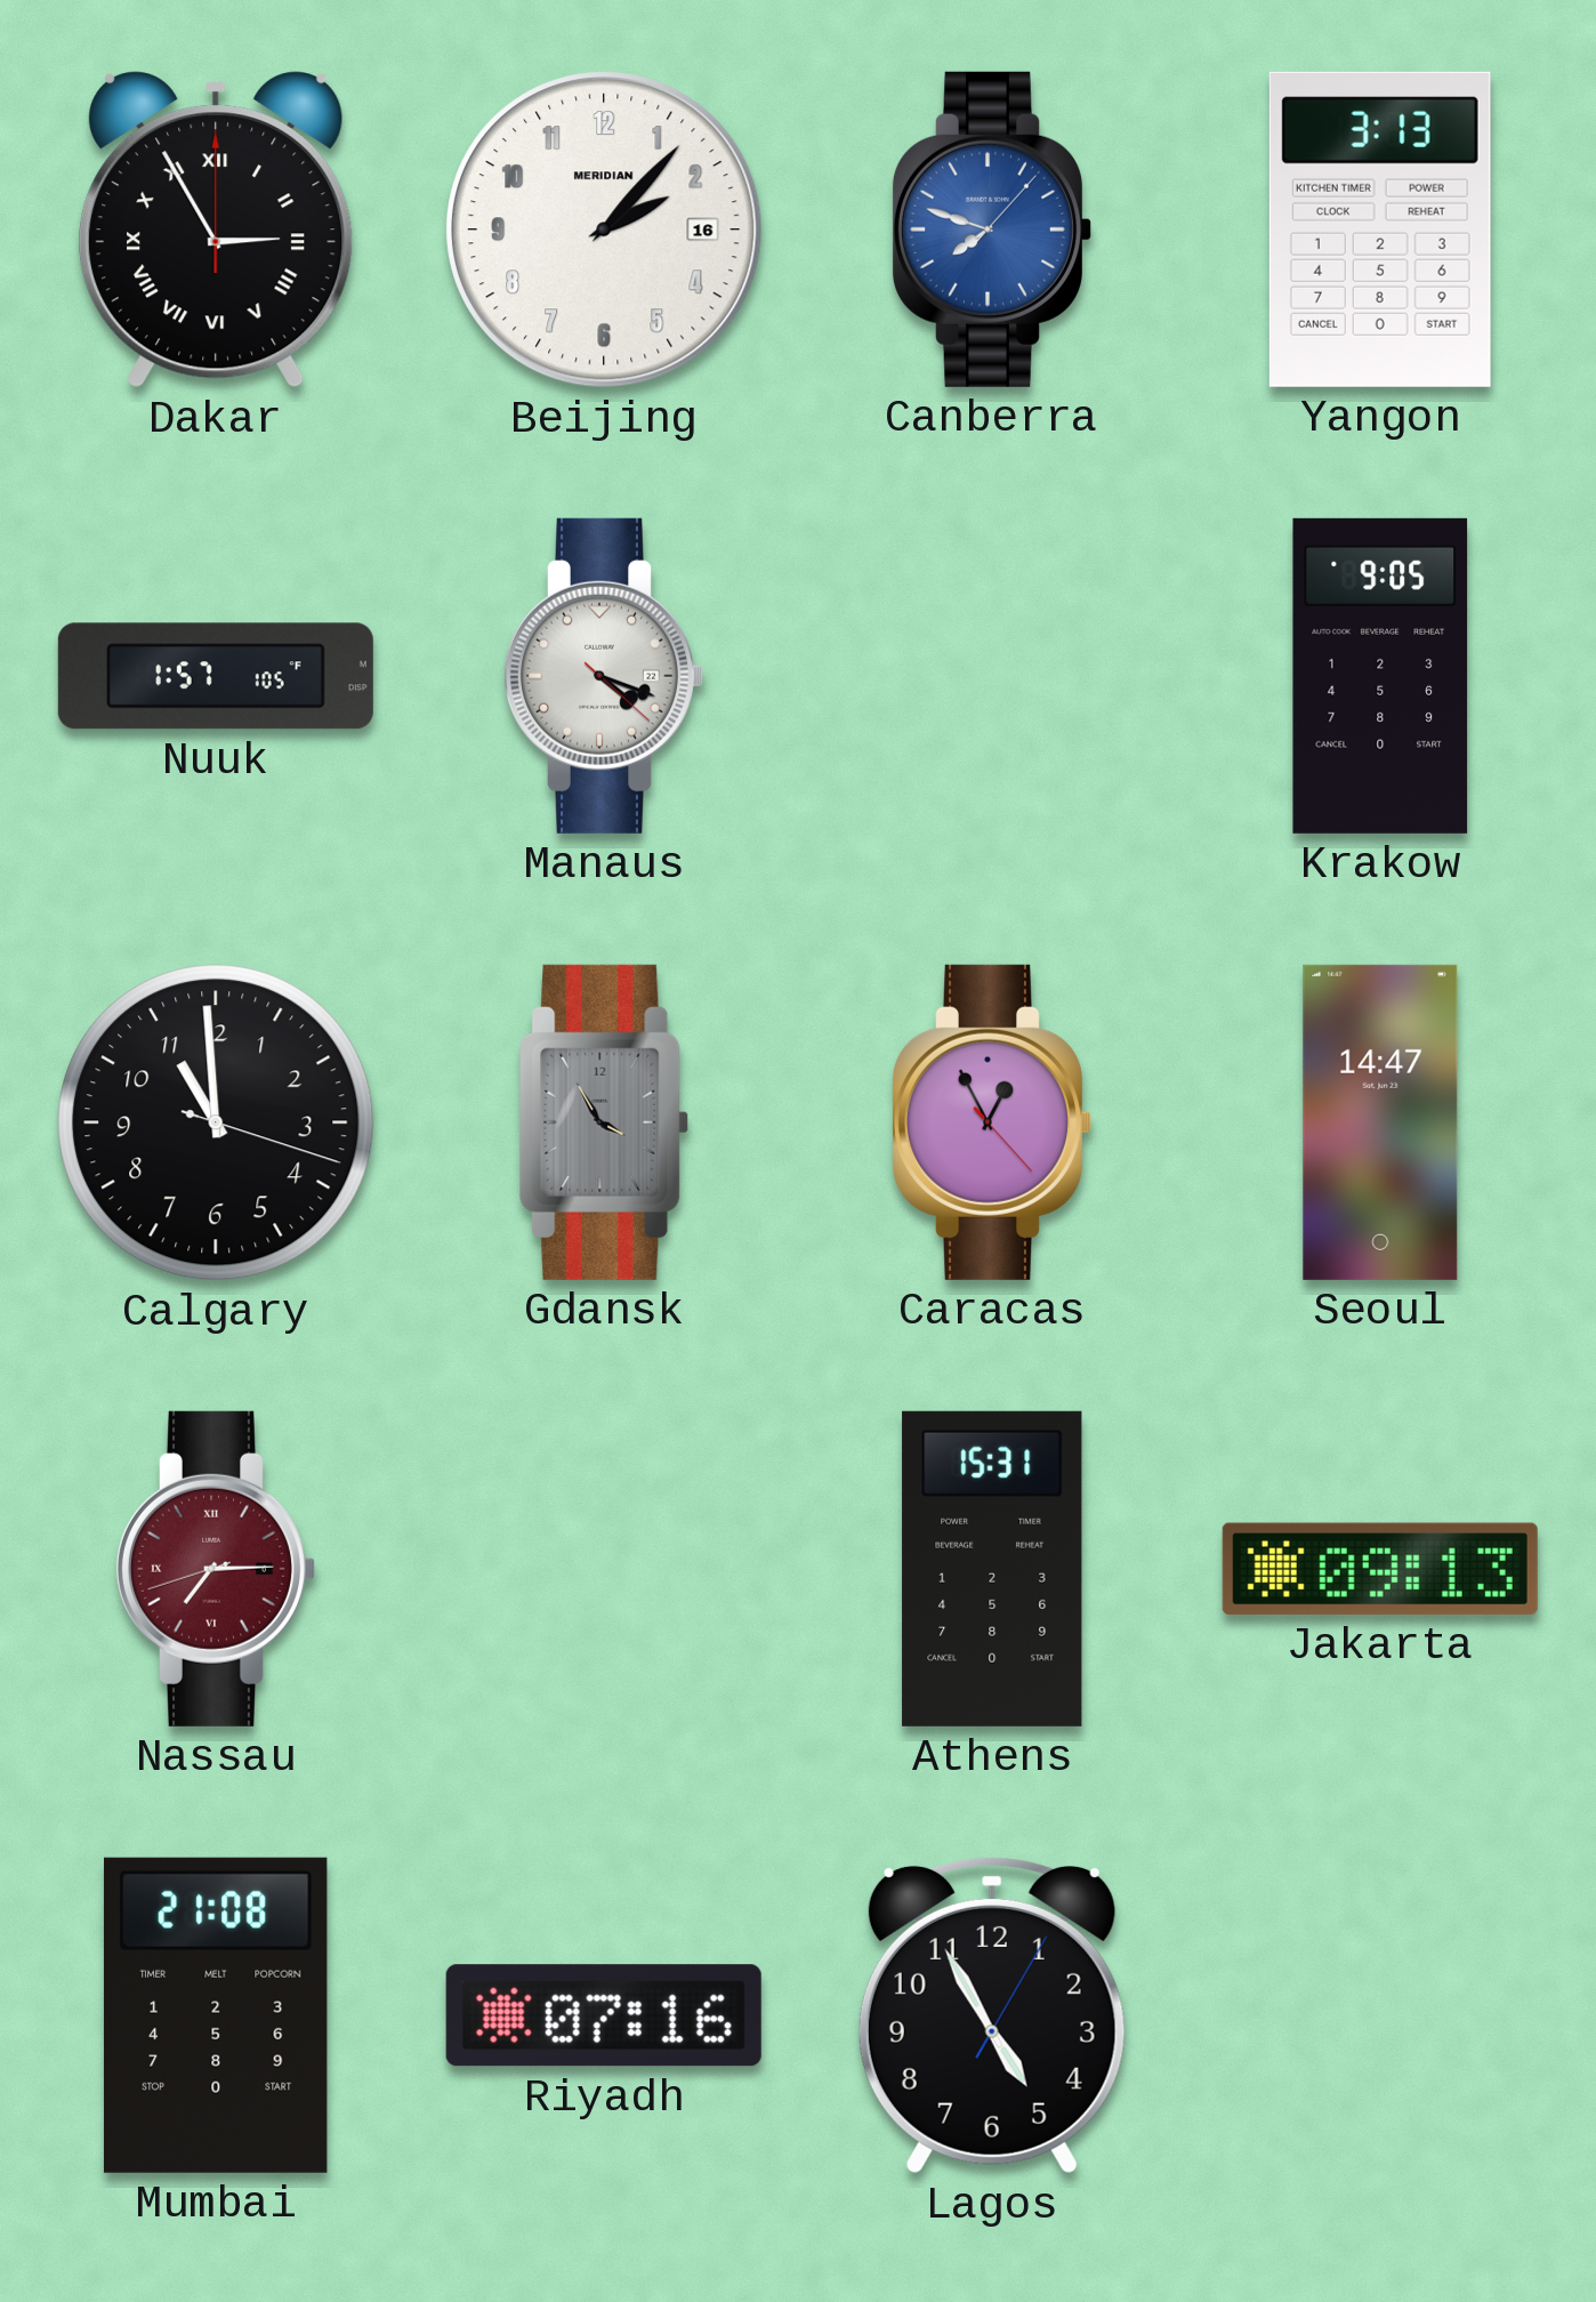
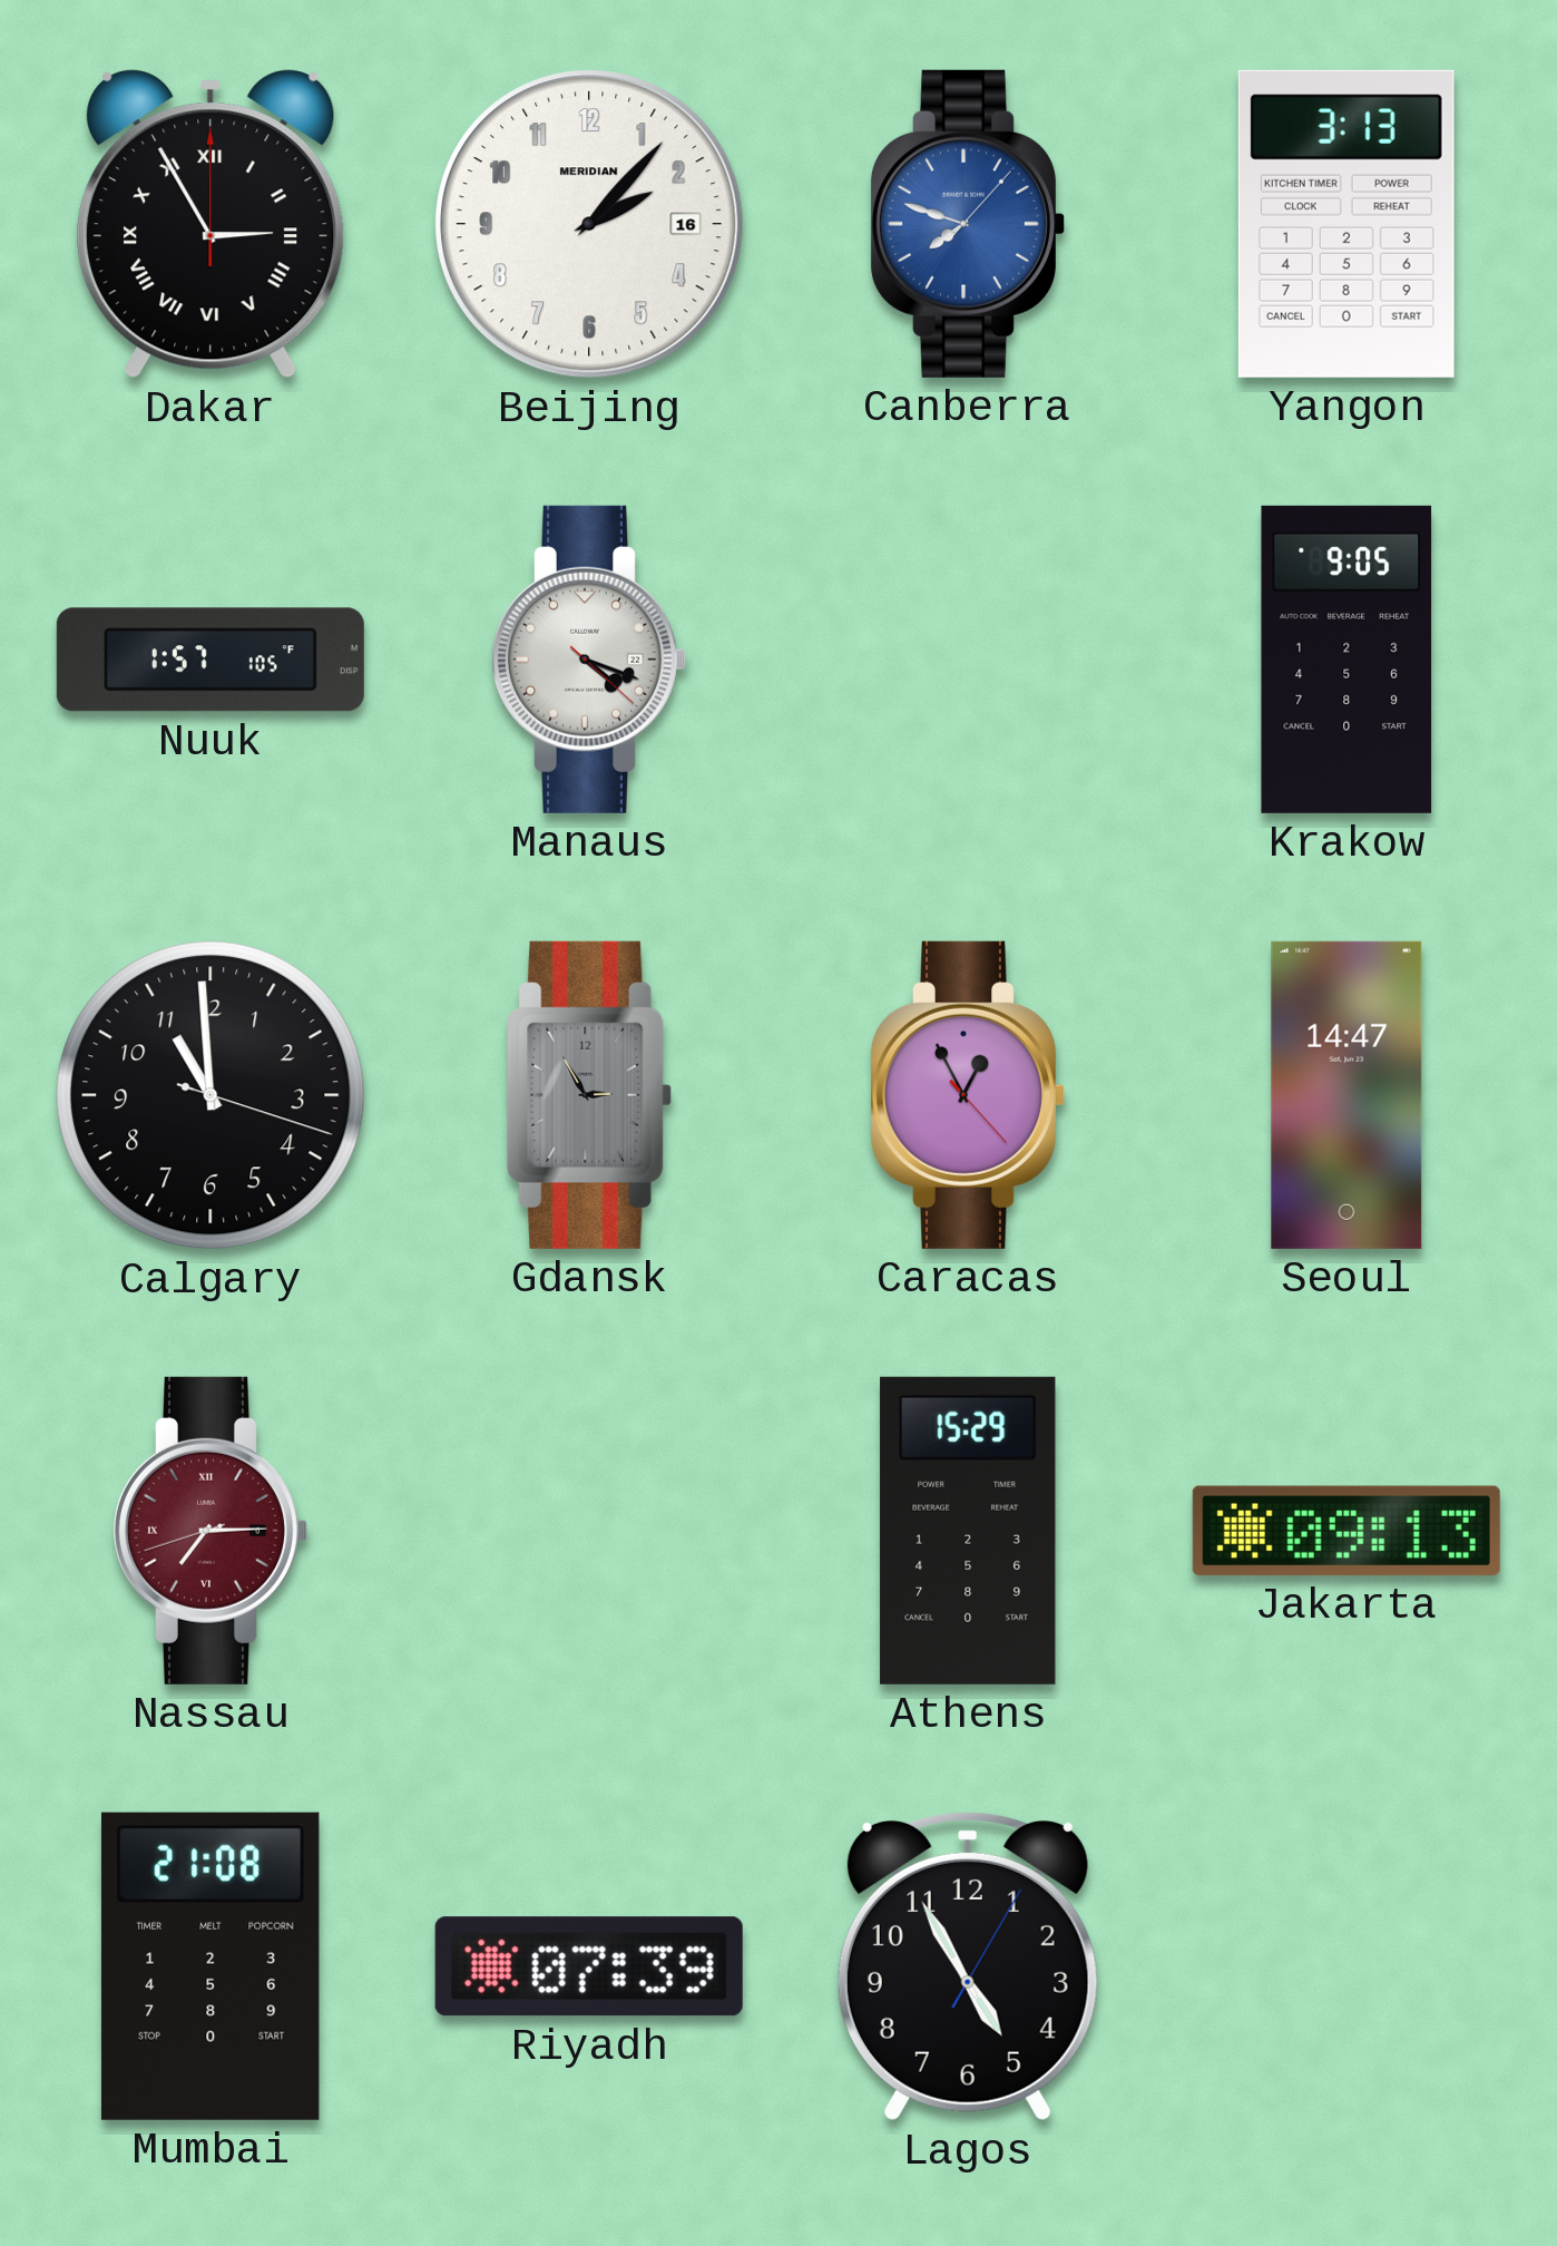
Gdansk: 3:55 -> 2:55
Athens: 15:31 -> 15:29
Riyadh: 07:16 -> 07:39
